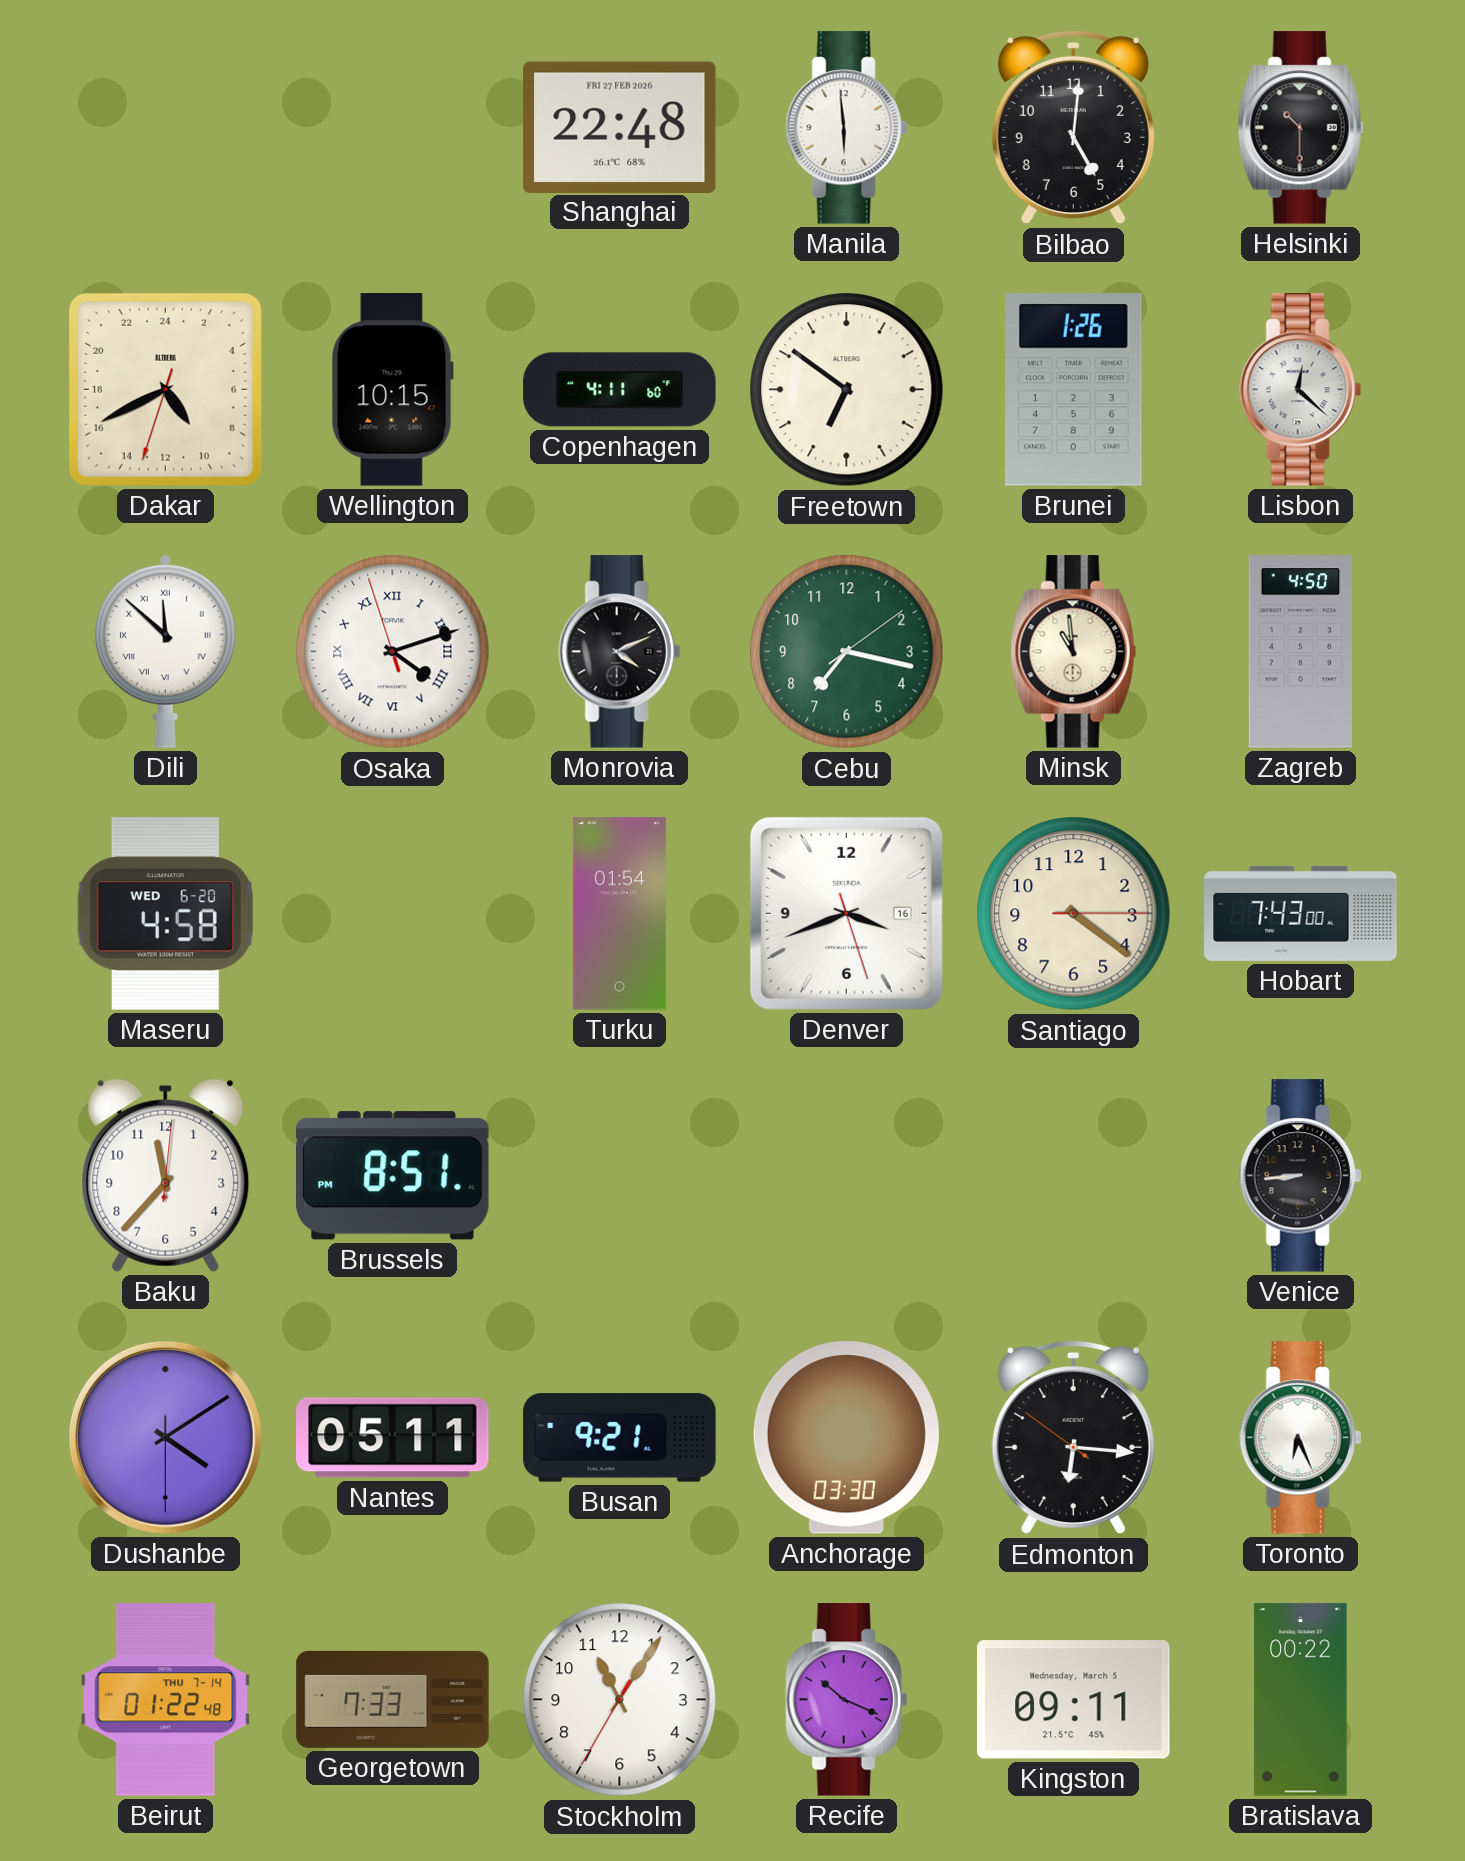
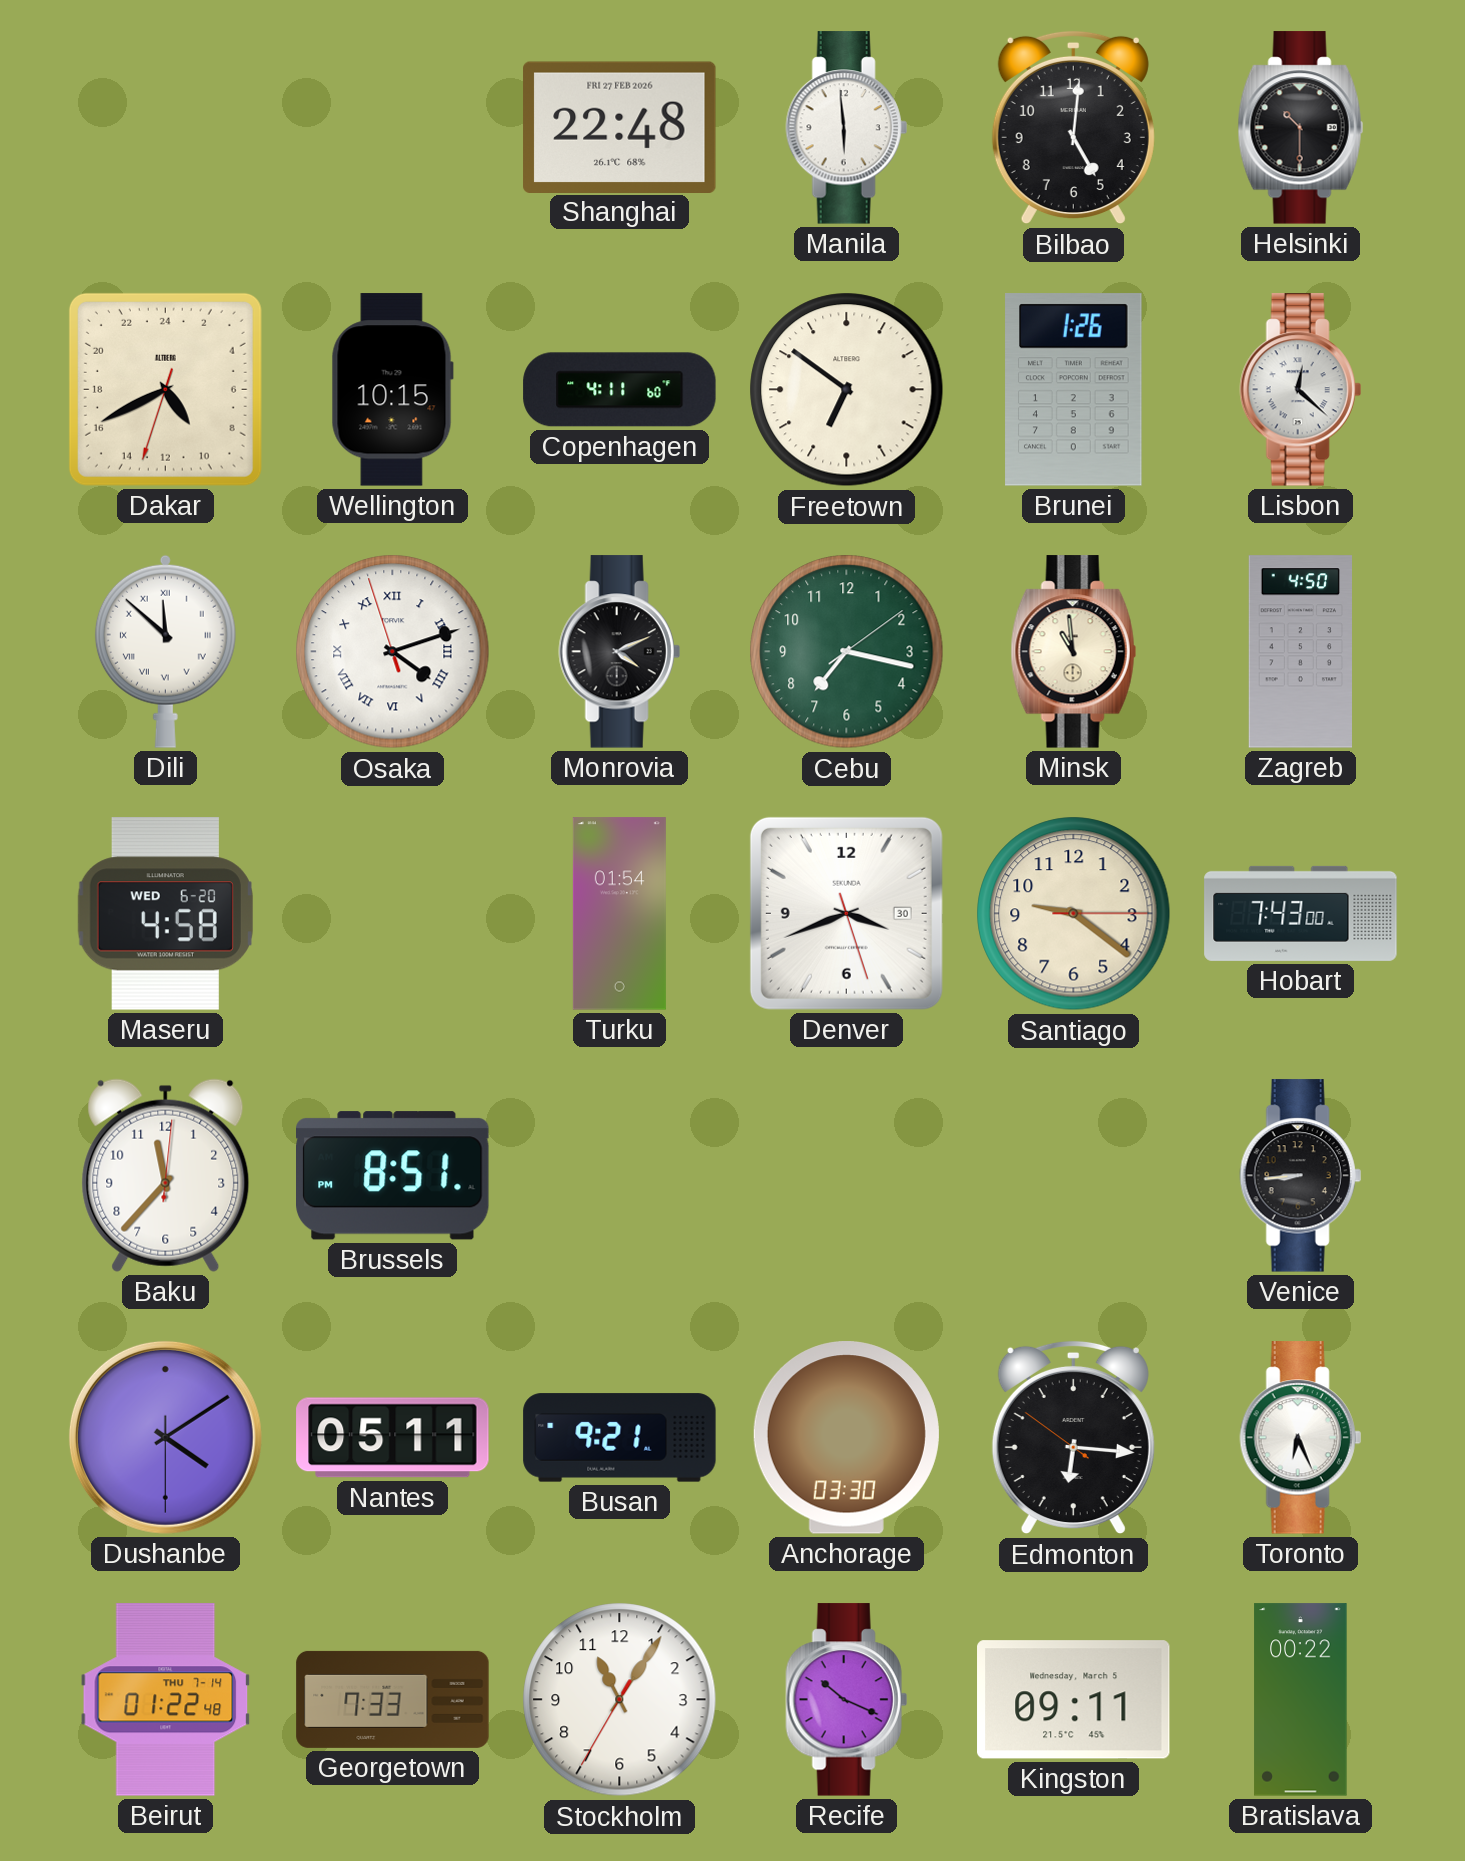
Denver date: 16 -> 30
Santiago: 4:21 -> 9:21
